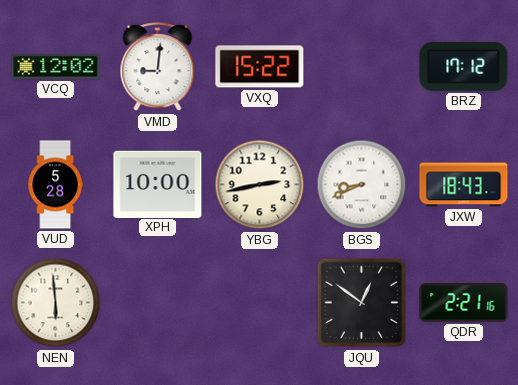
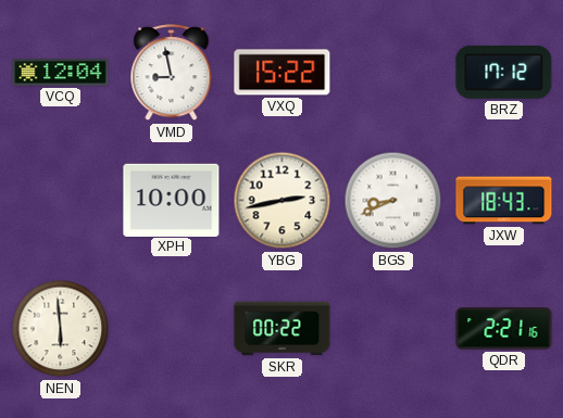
VCQ: 12:02 -> 12:04
VMD: 9:01 -> 8:58
VUD: 5:28 -> none
SKR: none -> 00:22
JQU: 12:51 -> none
